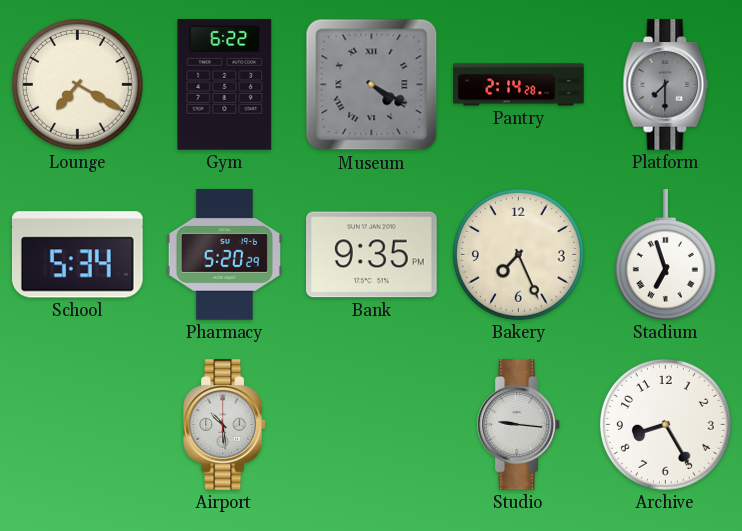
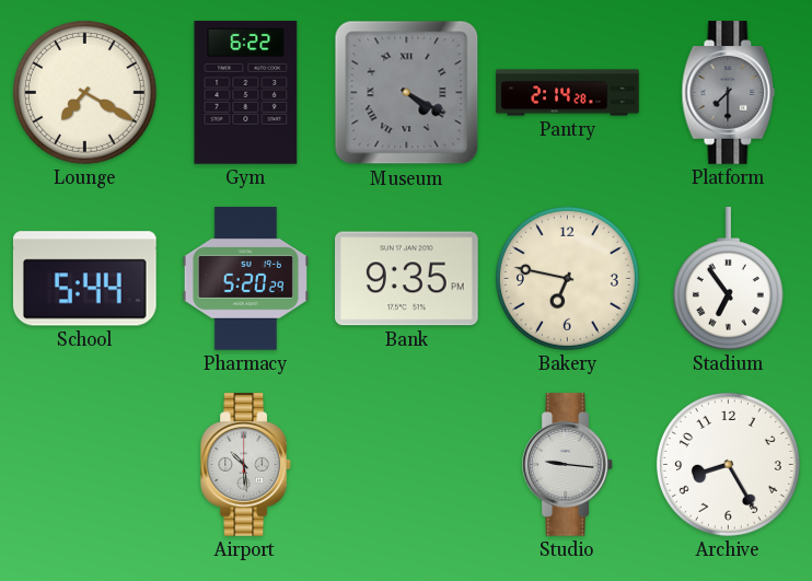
School: 5:34 -> 5:44
Bakery: 7:26 -> 6:47
Stadium: 6:57 -> 6:54
